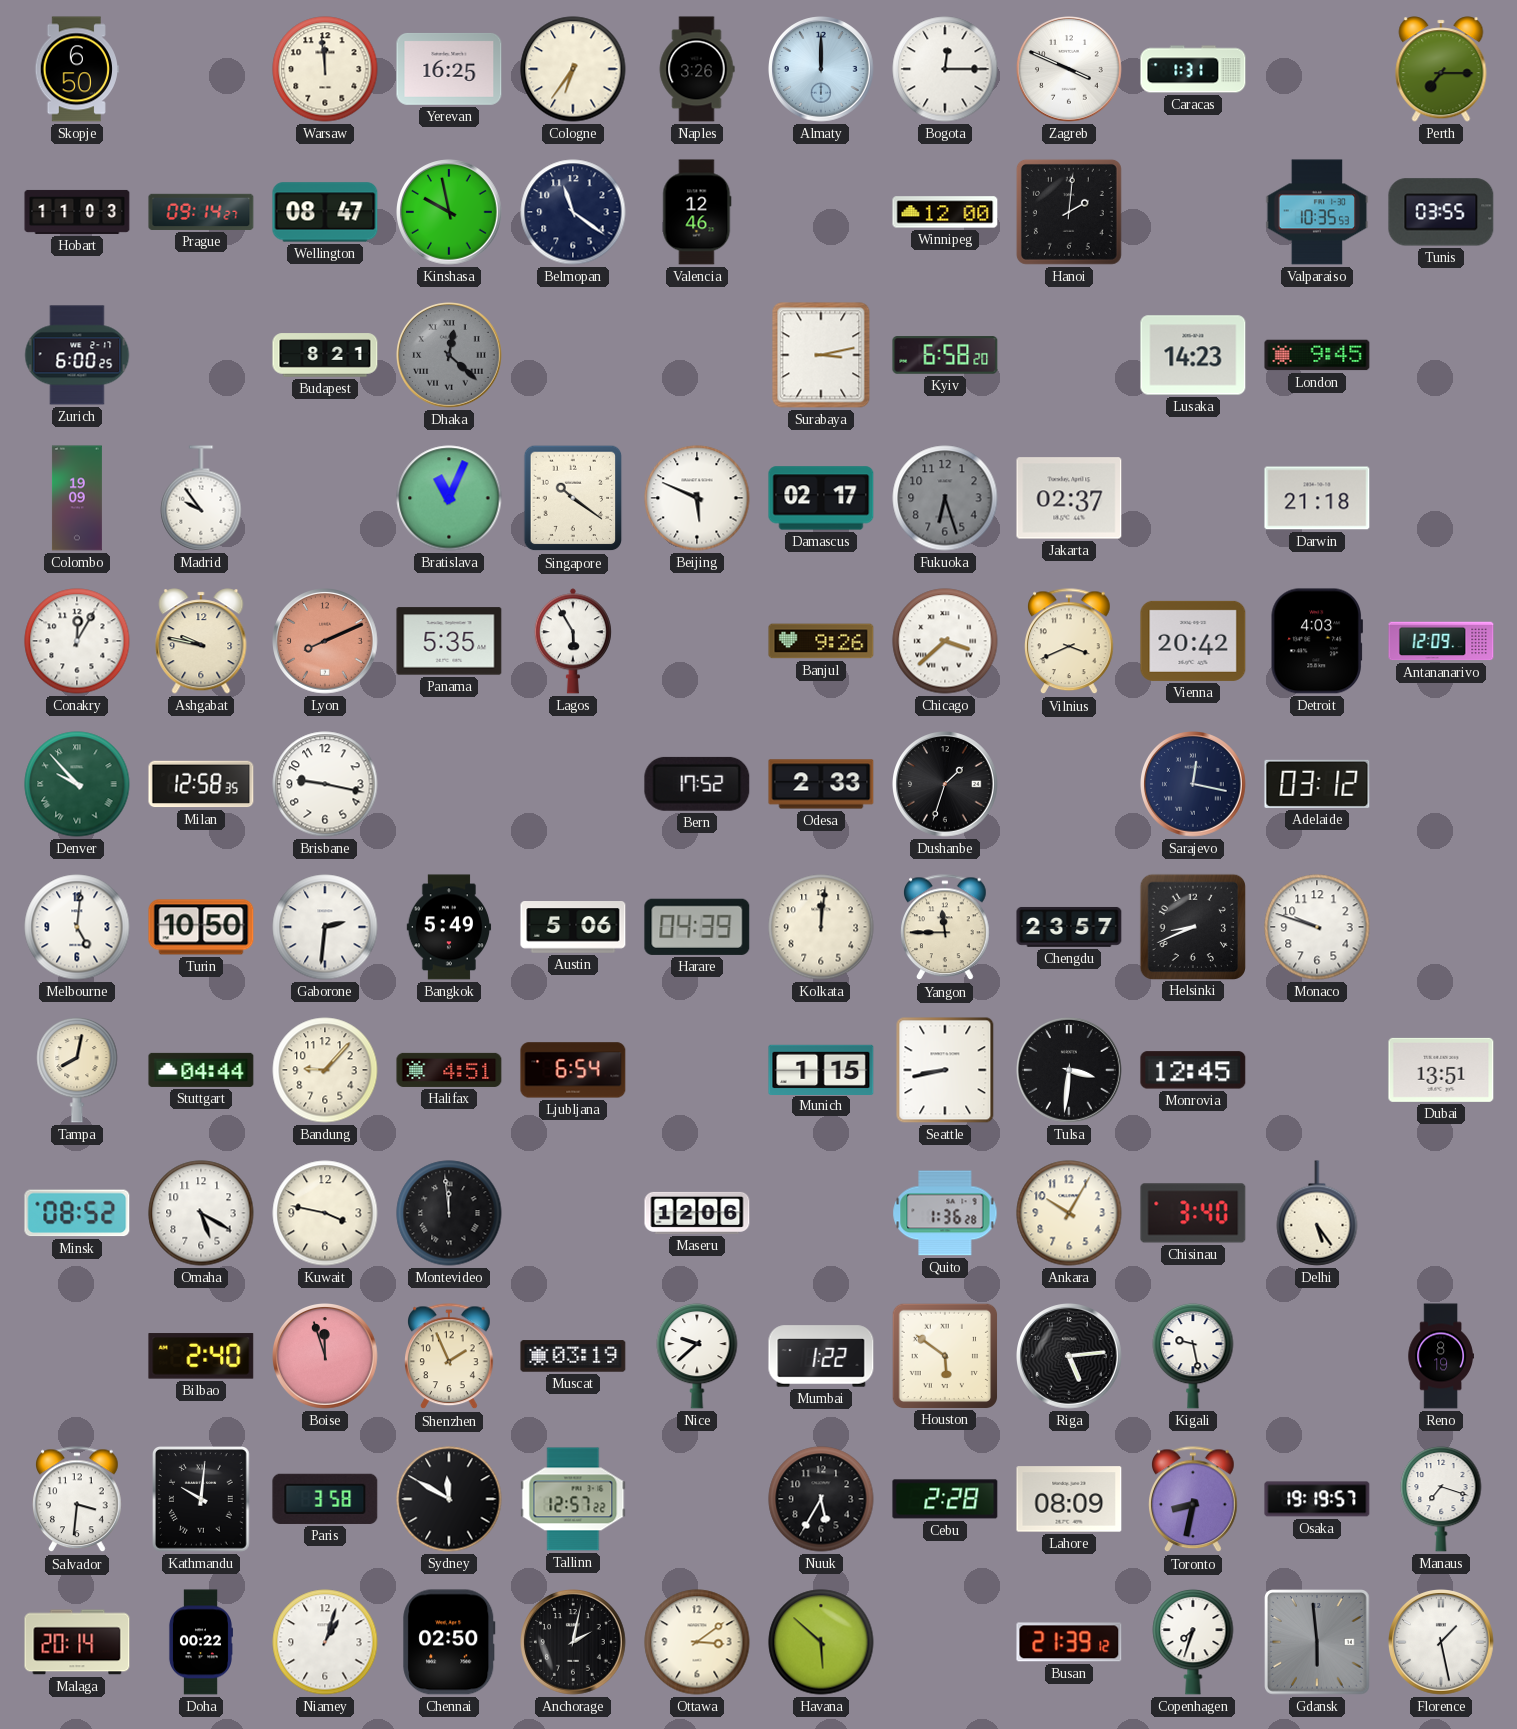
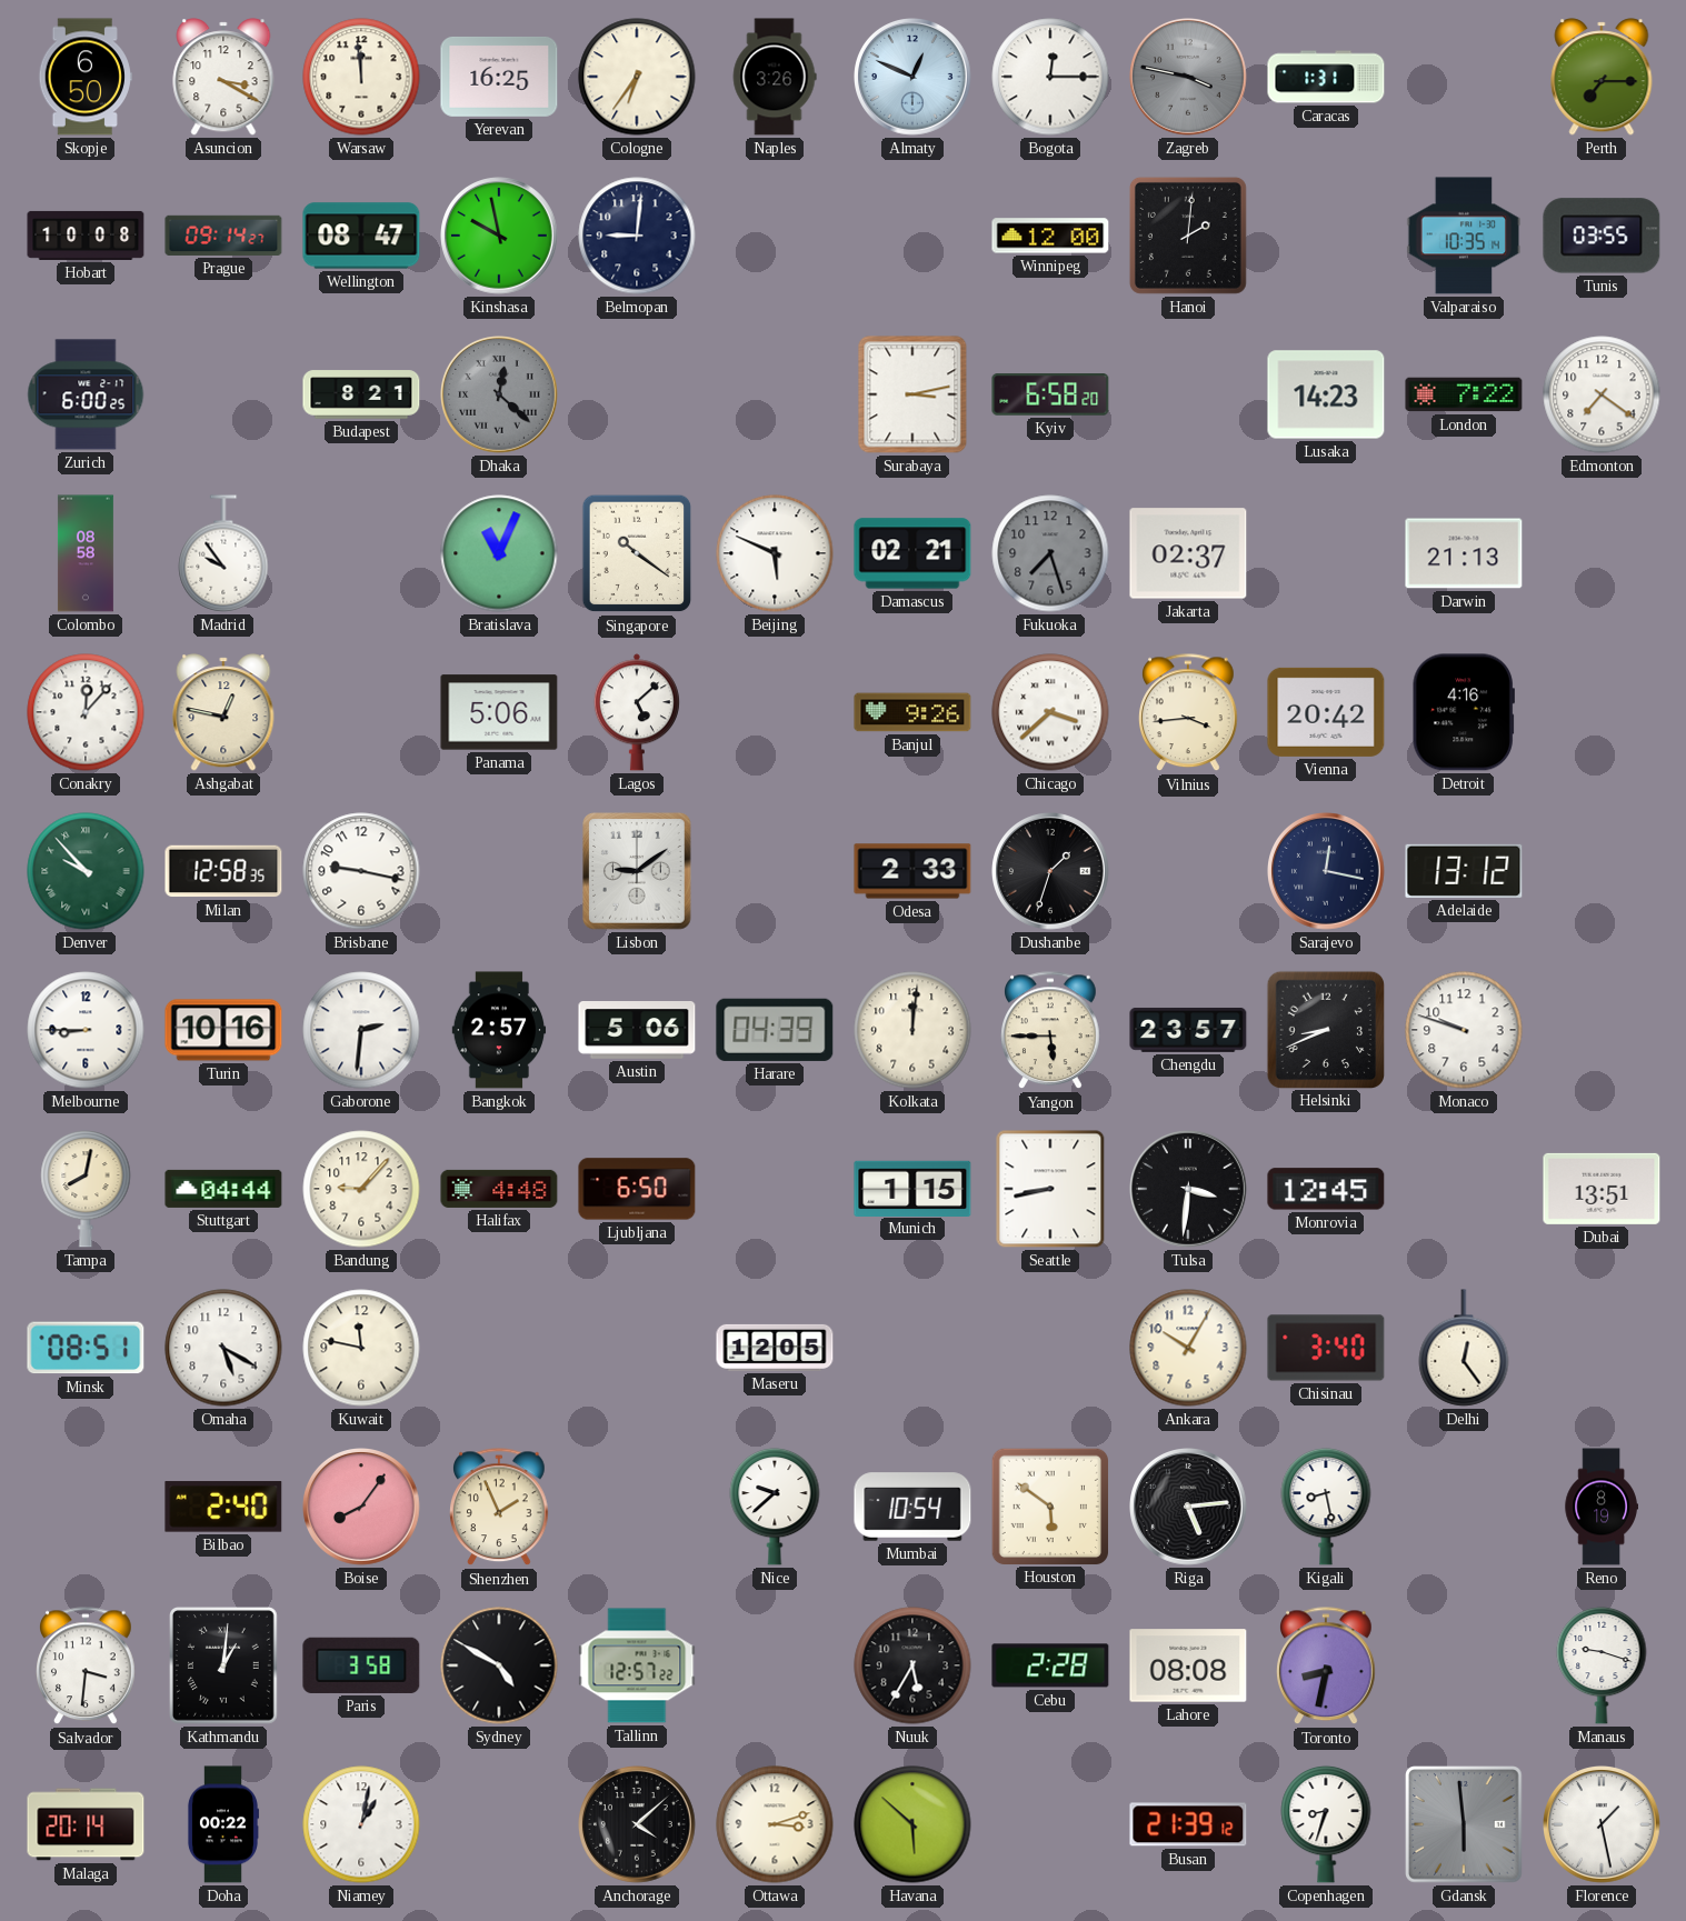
Asuncion: none -> 3:20
Almaty: 12:00 -> 12:49
Zagreb: 3:49 -> 3:47
Zagreb dial: white -> grey
Hobart: 11:03 -> 10:08
Belmopan: 11:21 -> 9:01
Valencia: 12:46 -> none
Valparaiso: 10:35:53 -> 10:35:14
London: 9:45 -> 7:22
Edmonton: none -> 7:21
Colombo: 19:09 -> 08:58
Damascus: 02:17 -> 02:21
Fukuoka: 6:27 -> 7:27
Darwin: 21:18 -> 21:13
Conakry: 12:05 -> 12:07
Ashgabat: 9:47 -> 12:47
Lyon: 8:11 -> none
Panama: 5:35 -> 5:06
Lagos: 5:55 -> 5:08
Vilnius: 3:41 -> 3:44
Detroit: 4:03 -> 4:16
Antananarivo: 12:09 -> none
Lisbon: none -> 9:09
Bern: 17:52 -> none
Adelaide: 03:12 -> 13:12
Melbourne: 5:01 -> 8:45
Turin: 10:50 -> 10:16
Bangkok: 5:49 -> 2:57
Yangon: 11:45 -> 5:45
Halifax: 4:51 -> 4:48
Ljubljana: 6:54 -> 6:50
Minsk: 08:52 -> 08:51
Kuwait: 3:47 -> 11:47
Montevideo: 11:59 -> none
Maseru: 12:06 -> 12:05
Quito: 1:36 -> none
Delhi: 5:24 -> 12:24
Boise: 11:57 -> 8:06
Muscat: 03:19 -> none
Mumbai: 1:22 -> 10:54
Kigali: 9:28 -> 8:28
Kathmandu: 10:01 -> 1:01
Sydney: 11:50 -> 4:50
Lahore: 08:09 -> 08:08
Osaka: 19:19 -> none
Manaus: 7:18 -> 9:18
Niamey: 1:03 -> 1:02
Chennai: 02:50 -> none
Anchorage: 2:02 -> 4:08
Ottawa: 3:09 -> 3:12
Copenhagen: 7:33 -> 8:33
